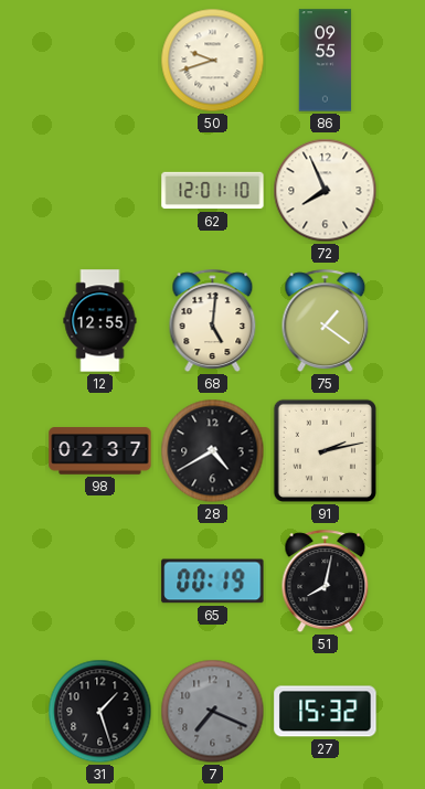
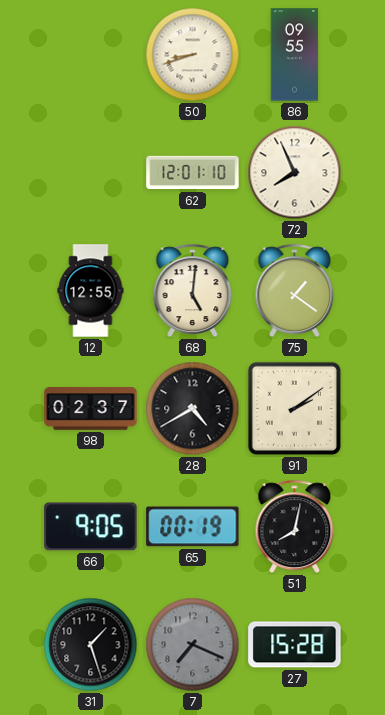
50: 9:42 -> 8:42
91: 2:13 -> 2:09
66: none -> 9:05
27: 15:32 -> 15:28
